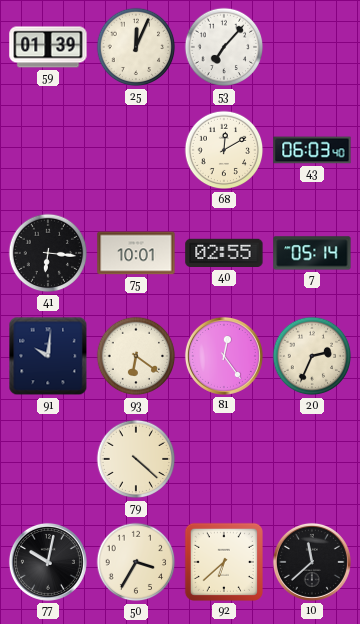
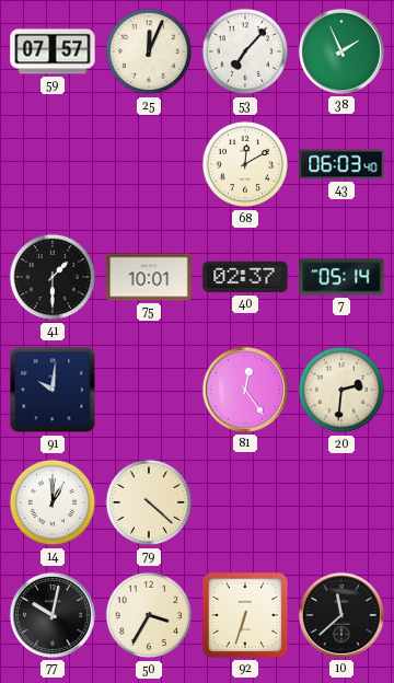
59: 01:39 -> 07:57
38: none -> 1:56
41: 6:16 -> 1:30
40: 02:55 -> 02:37
93: 6:21 -> none
20: 2:34 -> 2:31
14: none -> 1:00
92: 6:38 -> 6:33
